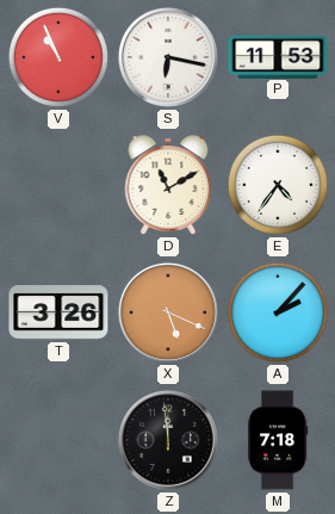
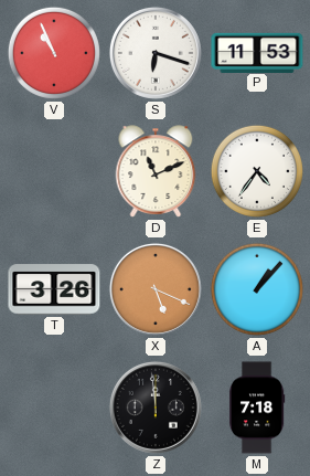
S: 6:17 -> 6:18
D: 11:10 -> 11:11
A: 2:07 -> 1:07
